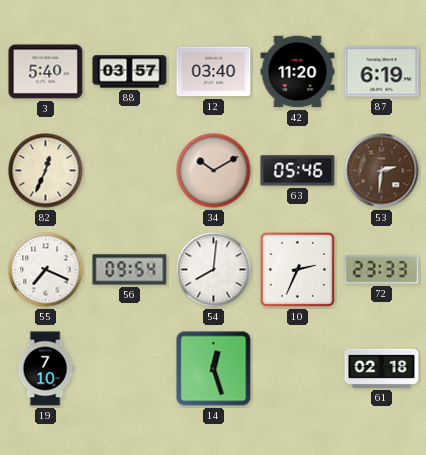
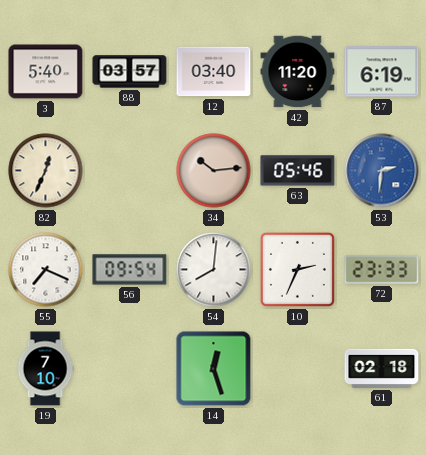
34: 10:10 -> 10:14
53 dial: brown -> blue
